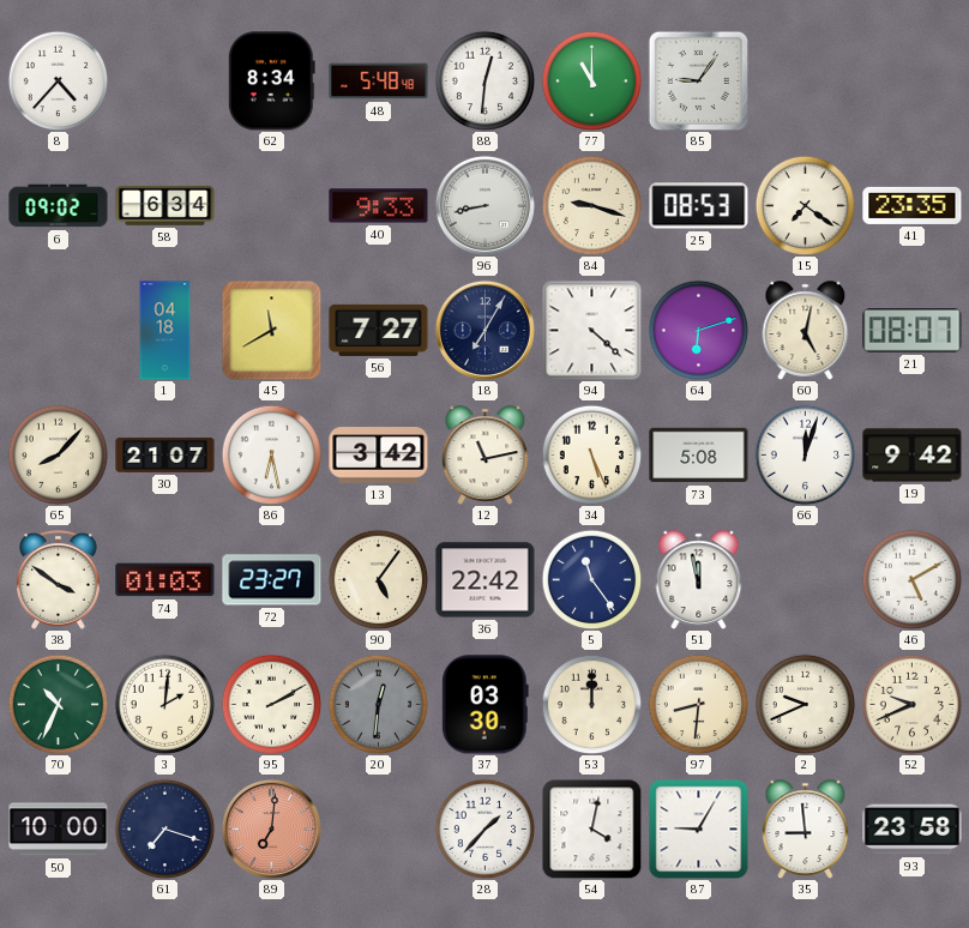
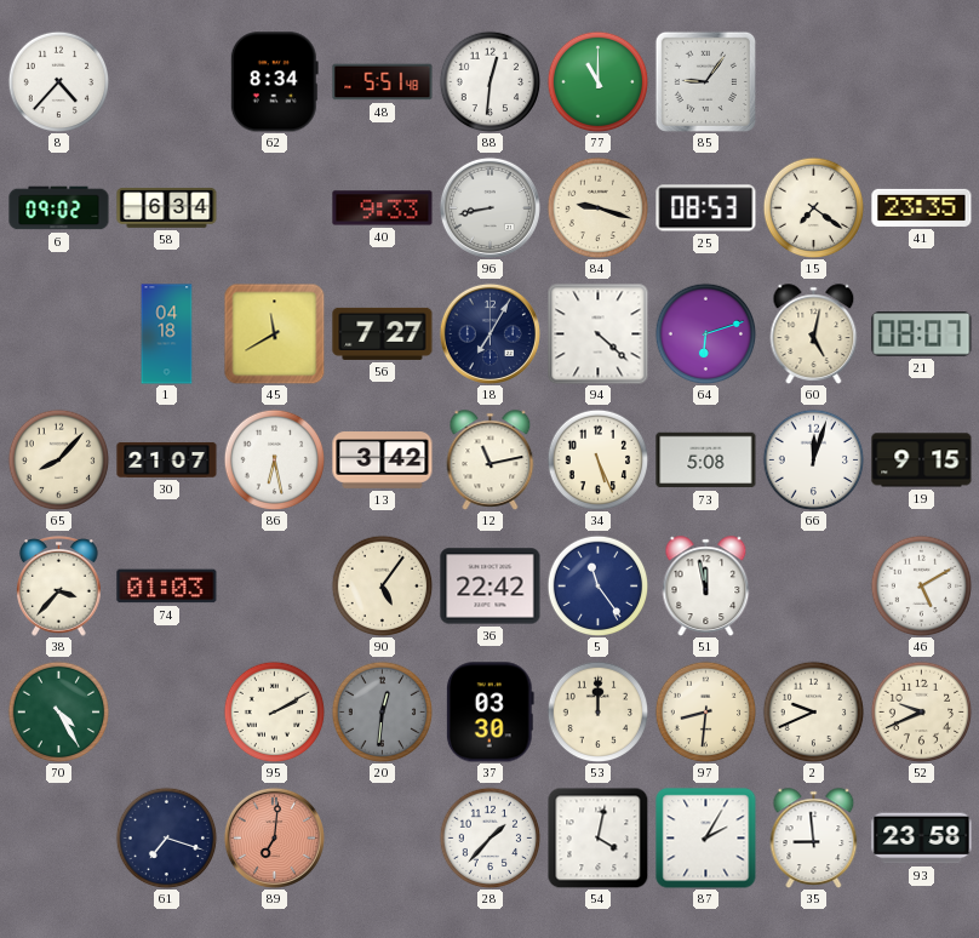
48: 5:48 -> 5:51
19: 9:42 -> 9:15
38: 3:51 -> 3:37
72: 23:27 -> none
70: 10:34 -> 4:25
3: 2:01 -> none
50: 10:00 -> none
87: 9:05 -> 2:05
